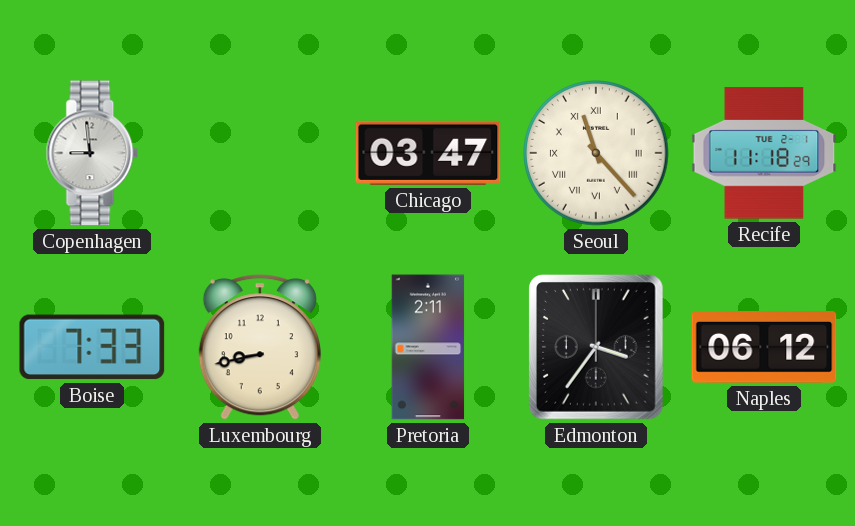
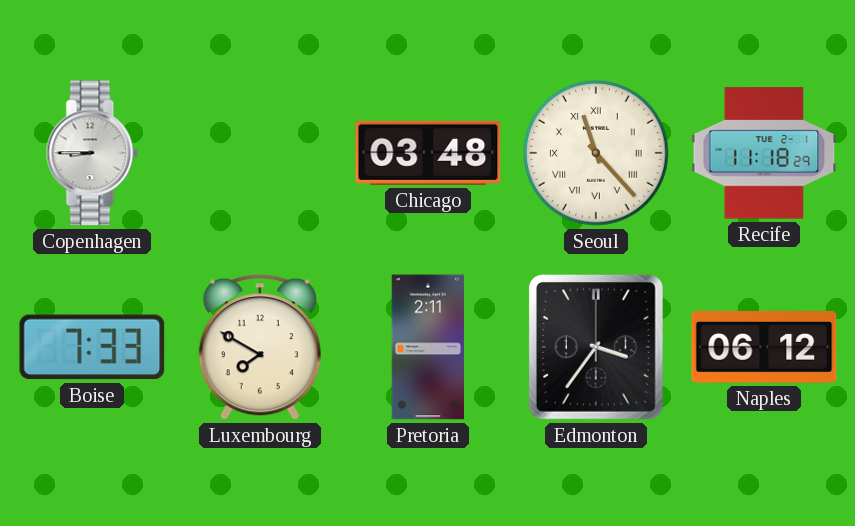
Copenhagen: 8:59 -> 8:45
Chicago: 03:47 -> 03:48
Luxembourg: 8:43 -> 7:50
